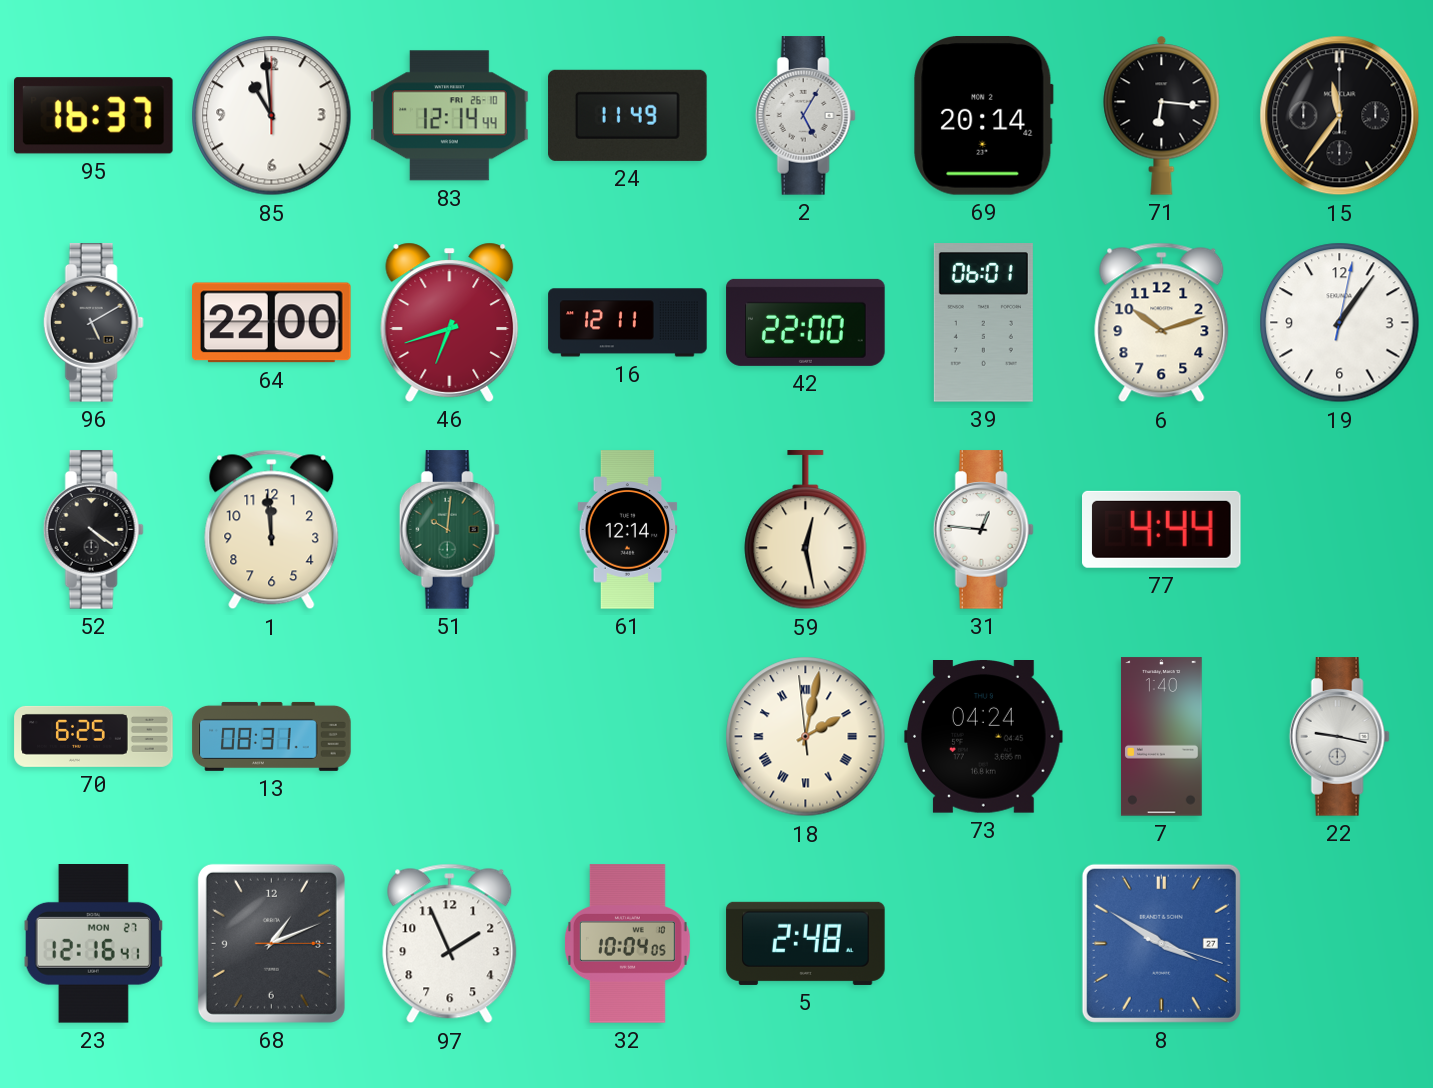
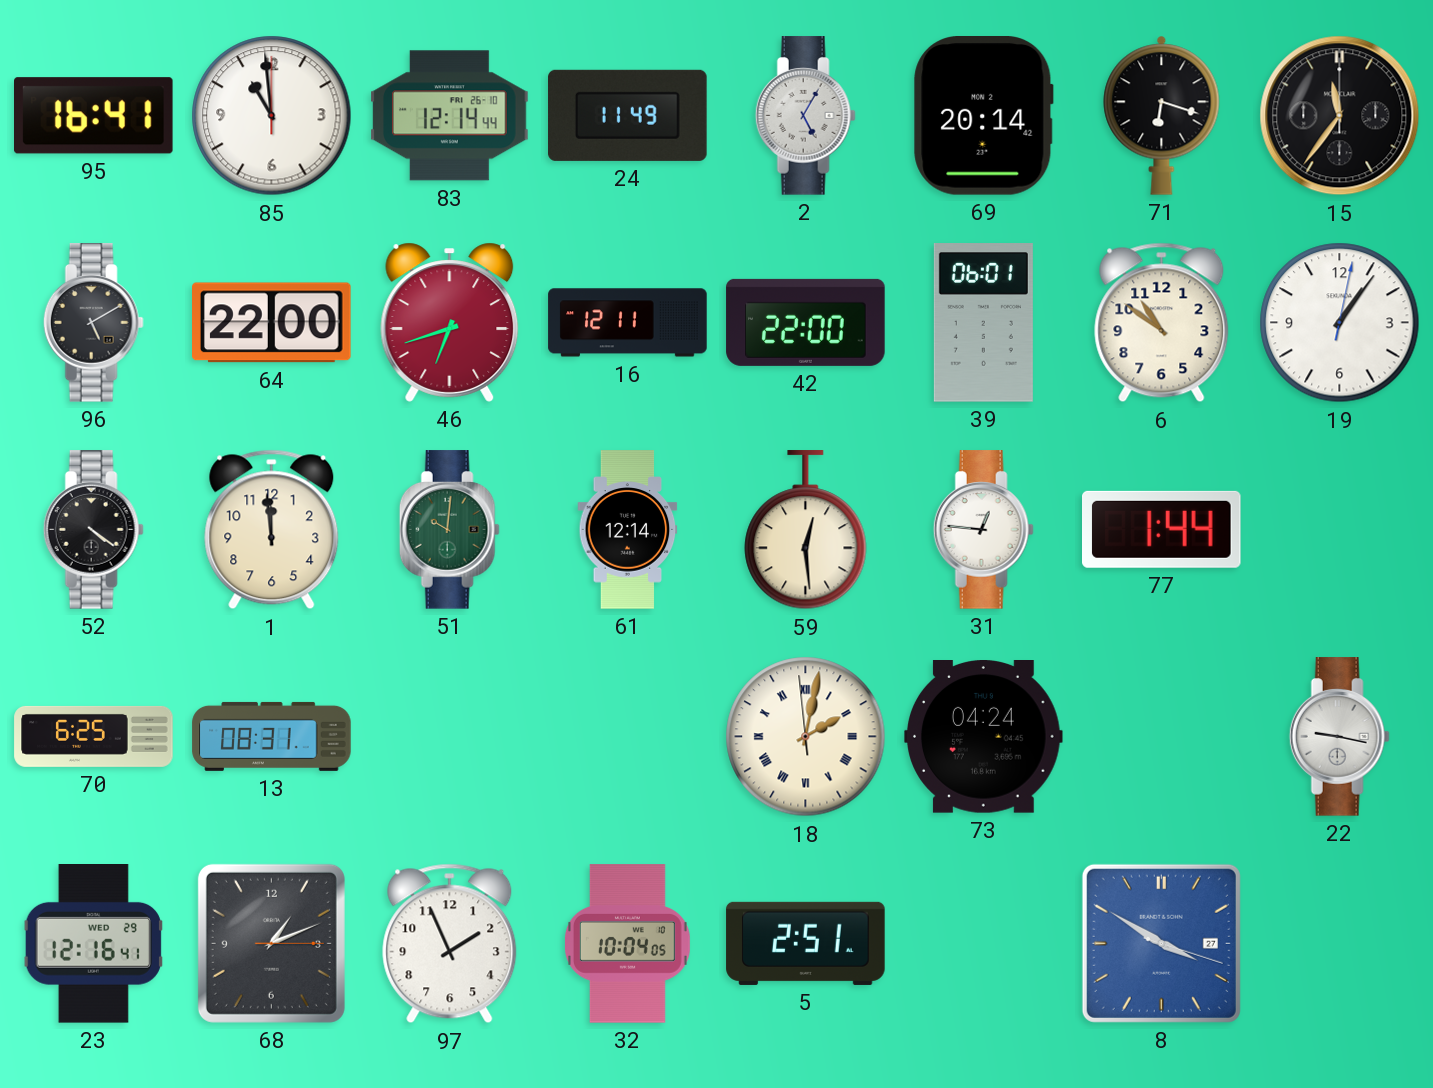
95: 16:37 -> 16:41
71: 6:16 -> 6:18
6: 10:12 -> 10:51
59: 12:28 -> 12:29
77: 4:44 -> 1:44
7: 1:40 -> none
23 date: MON 27 -> WED 29
5: 2:48 -> 2:51
